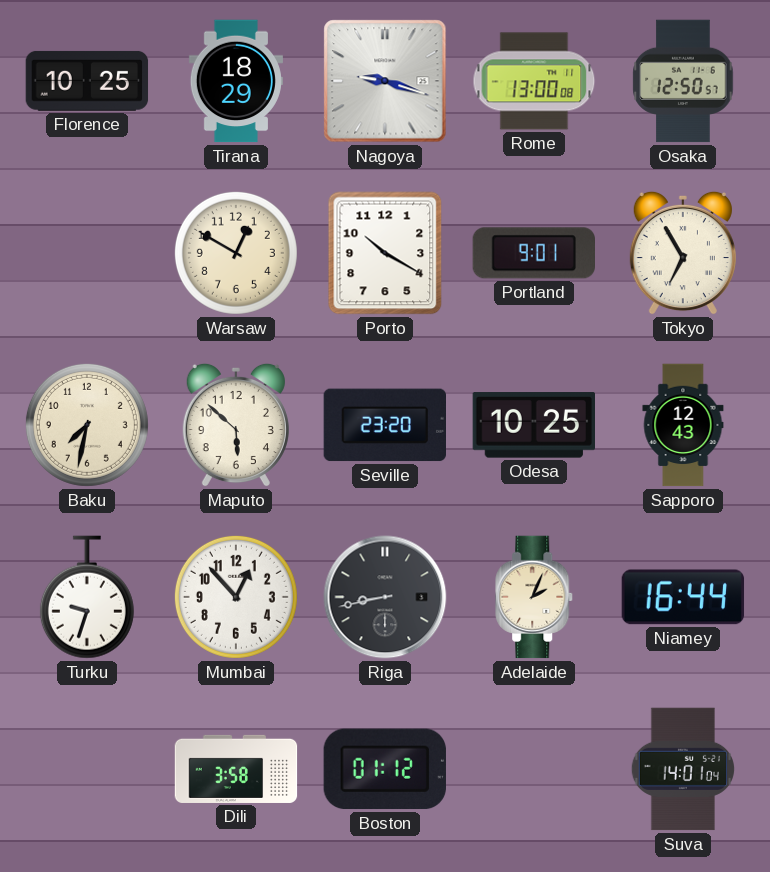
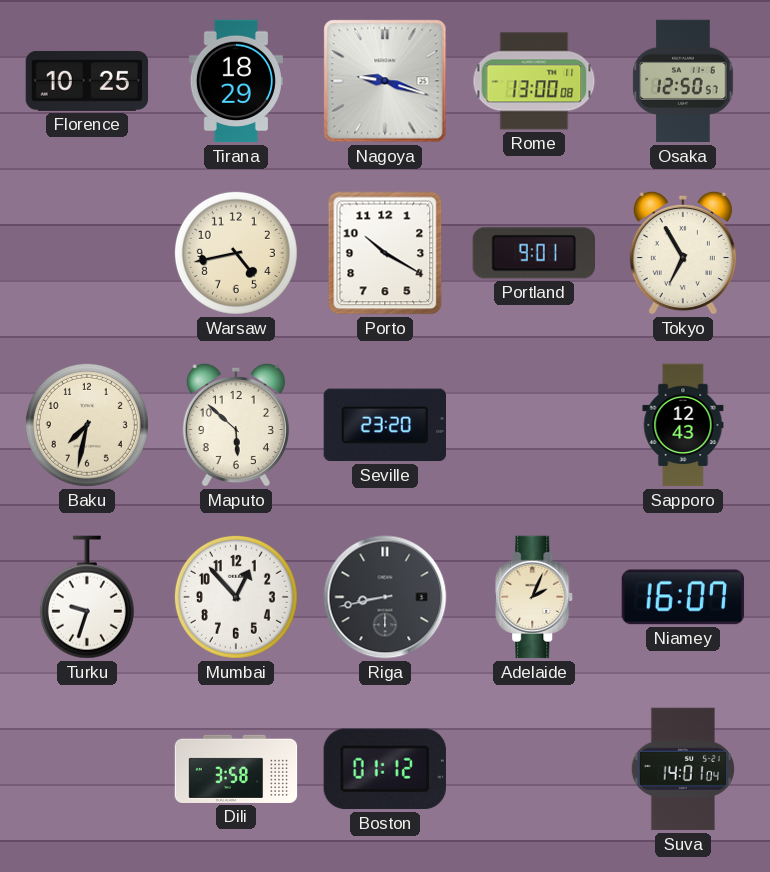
Warsaw: 12:50 -> 4:43
Odesa: 10:25 -> none
Niamey: 16:44 -> 16:07
